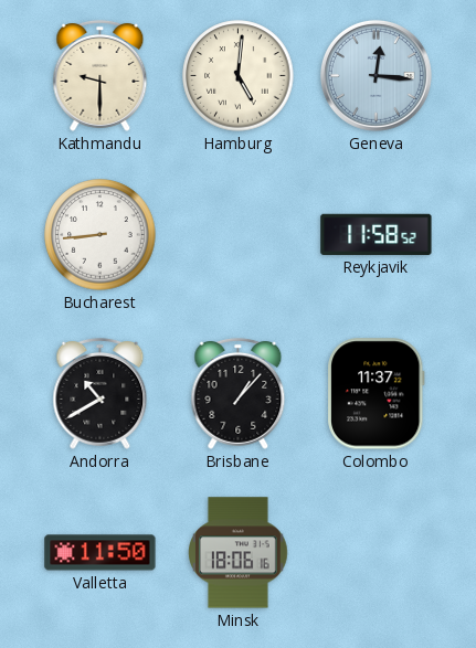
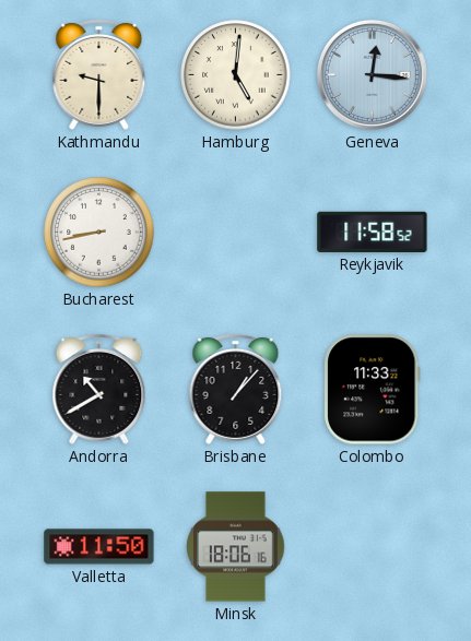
Bucharest: 8:44 -> 8:43
Colombo: 11:37 -> 11:33
